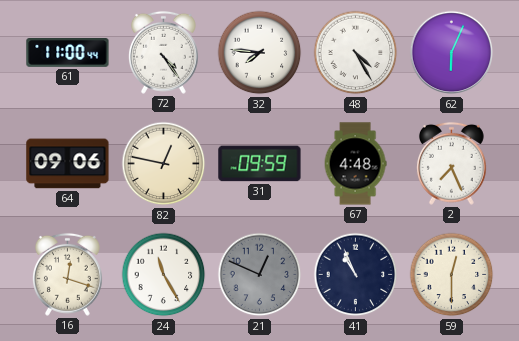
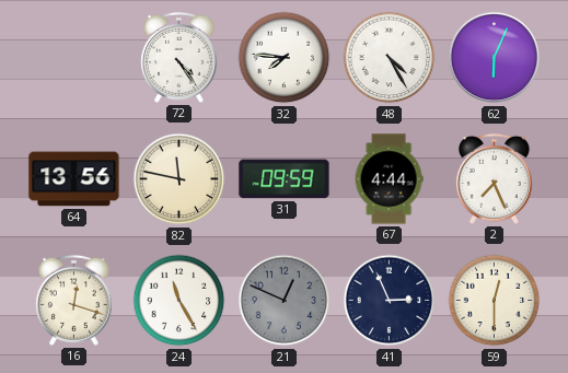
61: 11:00 -> none
64: 09:06 -> 13:56
82: 12:47 -> 11:47
67: 4:48 -> 4:44
41: 10:56 -> 2:56
